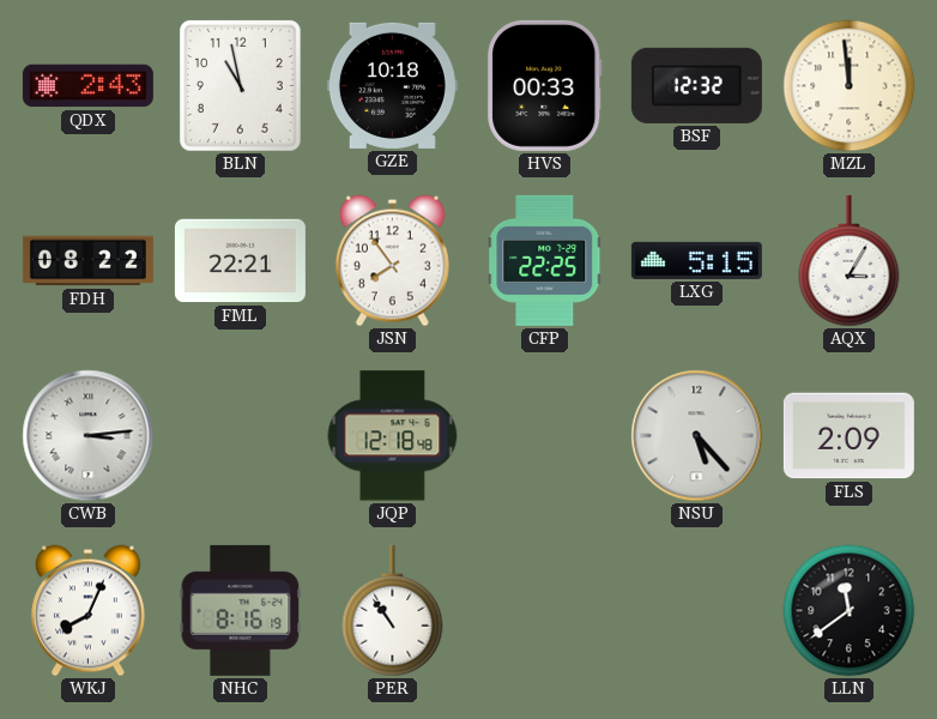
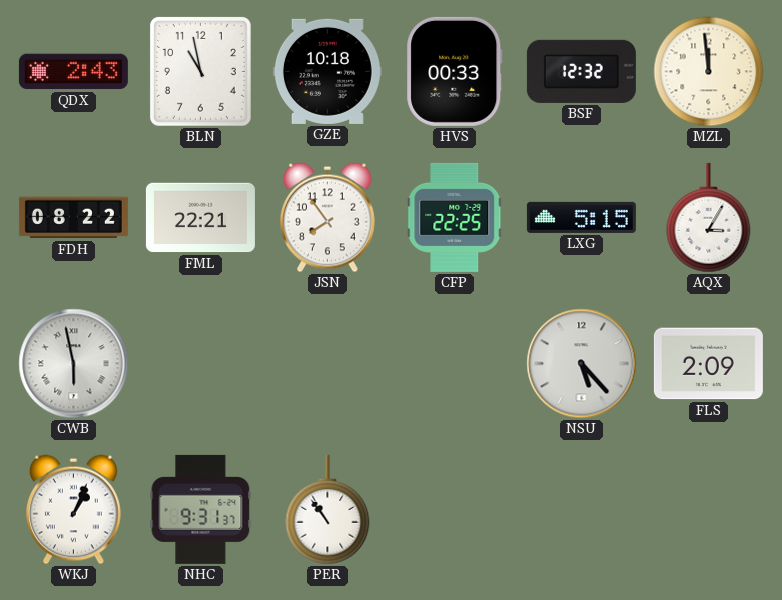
CWB: 3:14 -> 5:58
JQP: 12:18 -> none
WKJ: 8:04 -> 1:04
NHC: 8:16 -> 9:31
LLN: 11:39 -> none
